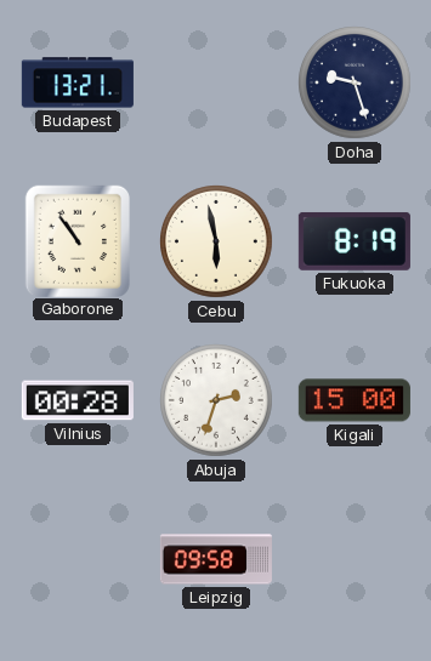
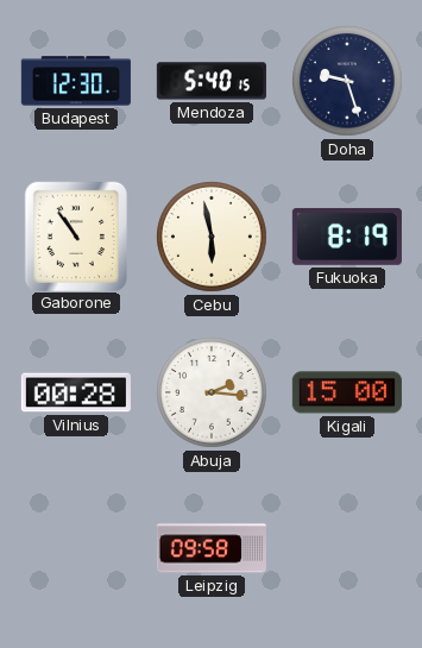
Budapest: 13:21 -> 12:30
Mendoza: none -> 5:40
Abuja: 2:33 -> 2:16
